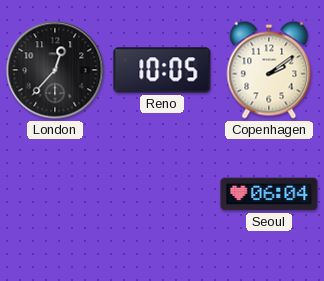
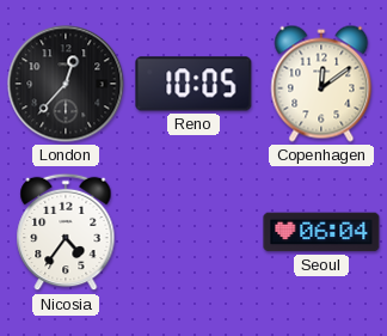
Copenhagen: 2:09 -> 12:09
Nicosia: none -> 4:36
